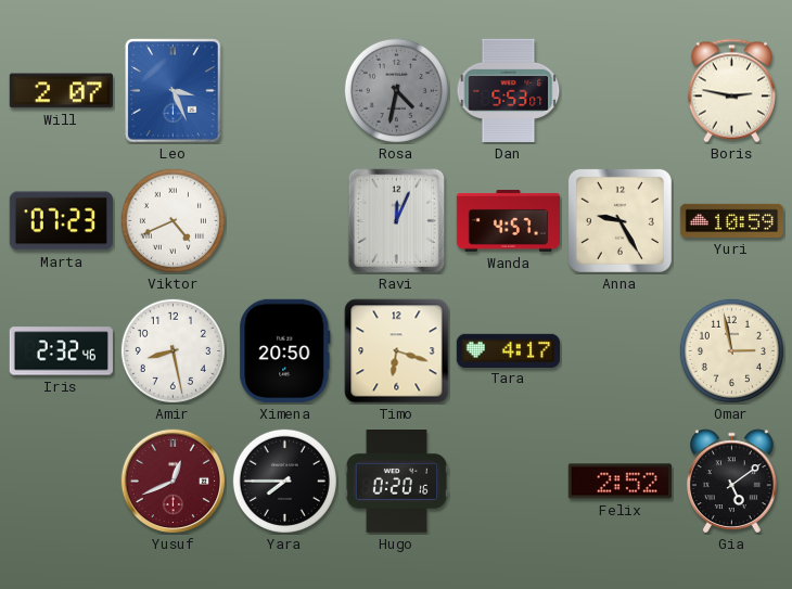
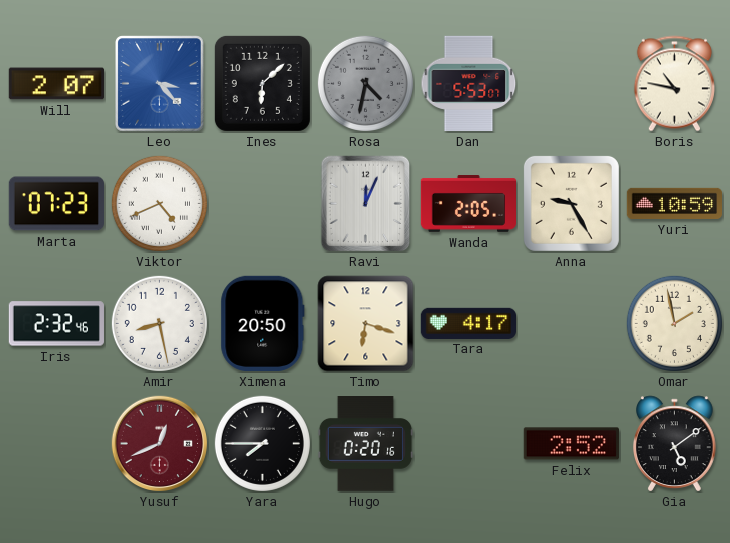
Leo: 3:26 -> 3:23
Ines: none -> 6:08
Boris: 2:47 -> 10:47
Wanda: 4:57 -> 2:05
Omar: 2:58 -> 1:58
